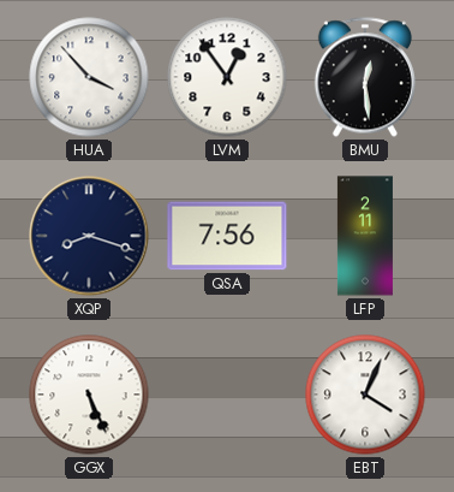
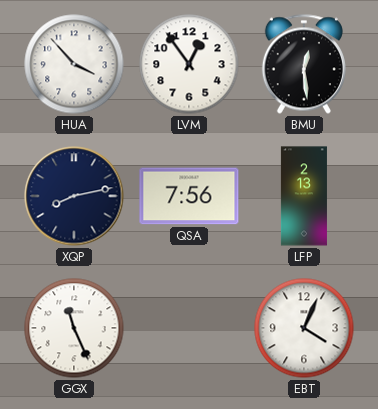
XQP: 8:18 -> 8:13
LFP: 2:11 -> 2:13
GGX: 5:26 -> 11:26
